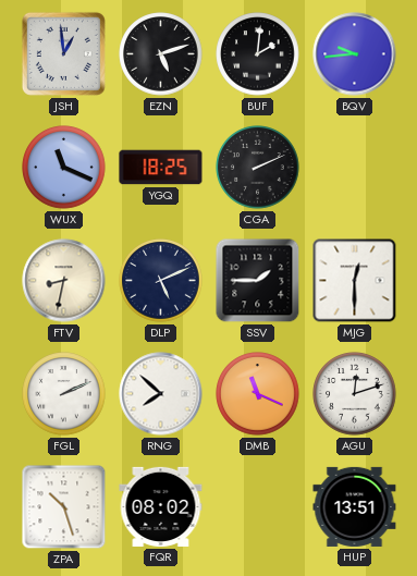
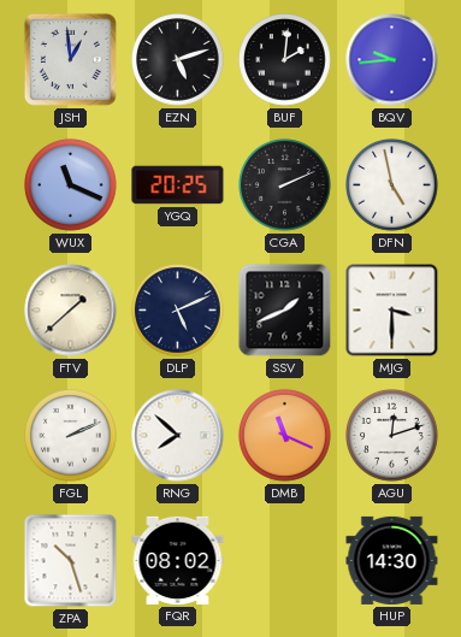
YGQ: 18:25 -> 20:25
DFN: none -> 4:58
FTV: 8:32 -> 1:38
SSV: 1:45 -> 1:41
MJG: 12:30 -> 3:30
HUP: 13:51 -> 14:30
